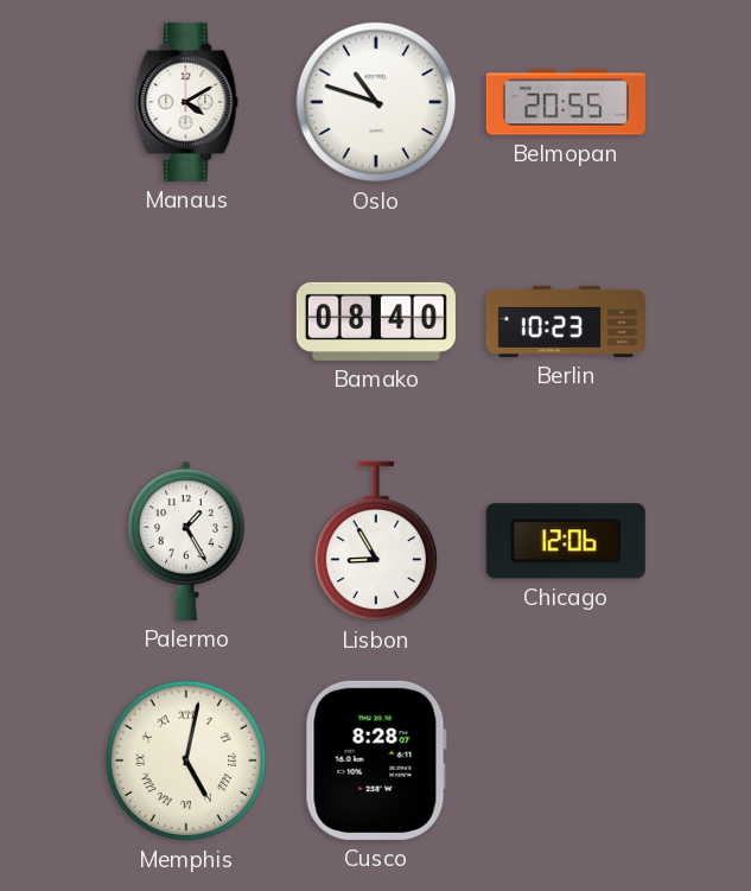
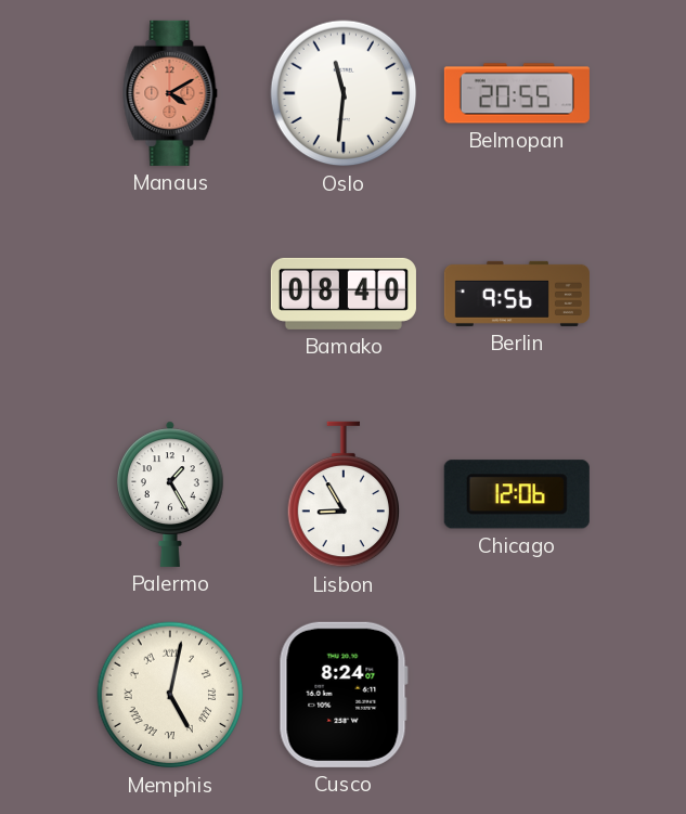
Manaus dial: white -> salmon
Oslo: 10:48 -> 11:31
Berlin: 10:23 -> 9:56
Cusco: 8:28 -> 8:24
